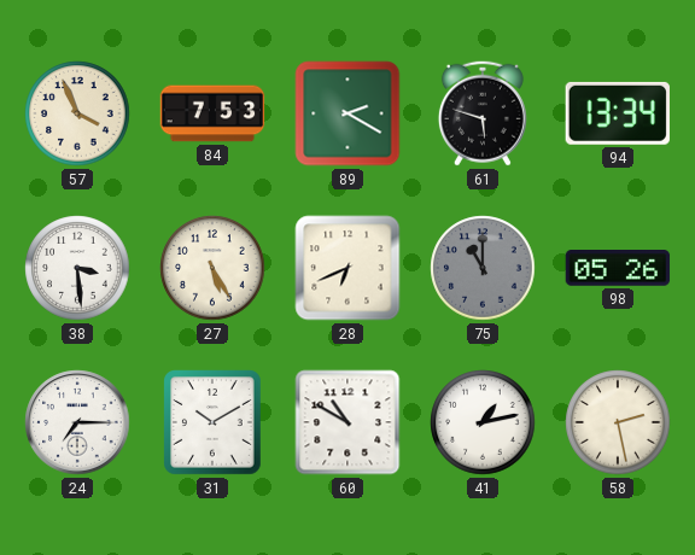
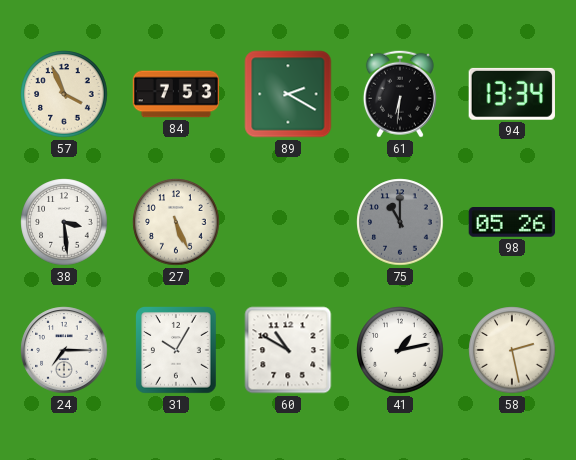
61: 5:48 -> 6:31
27: 5:25 -> 5:26
28: 6:41 -> none
31: 10:10 -> 10:05
